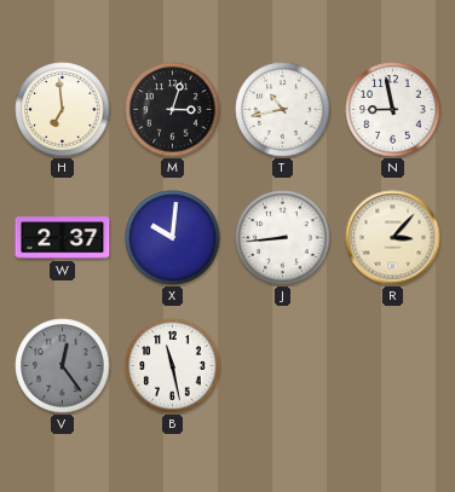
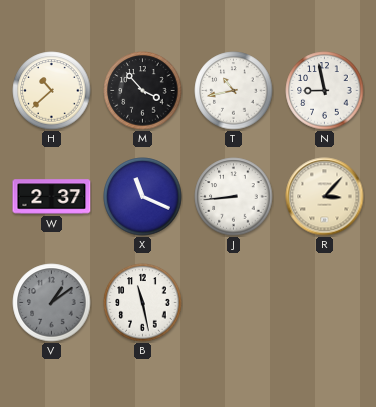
H: 6:59 -> 10:38
M: 3:03 -> 3:53
X: 10:01 -> 11:19
V: 12:24 -> 1:09
